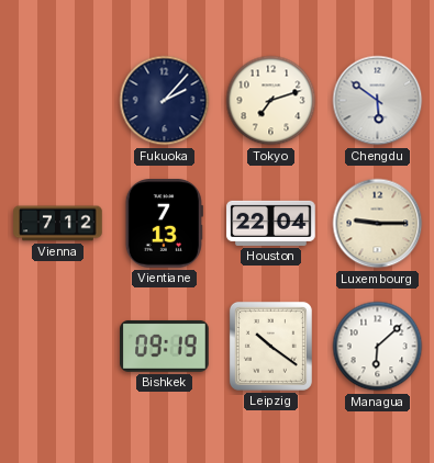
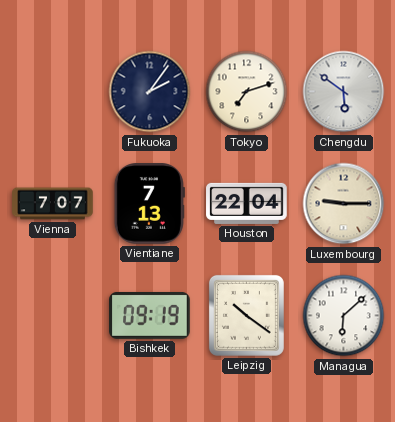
Fukuoka: 2:07 -> 2:06
Vienna: 7:12 -> 7:07
